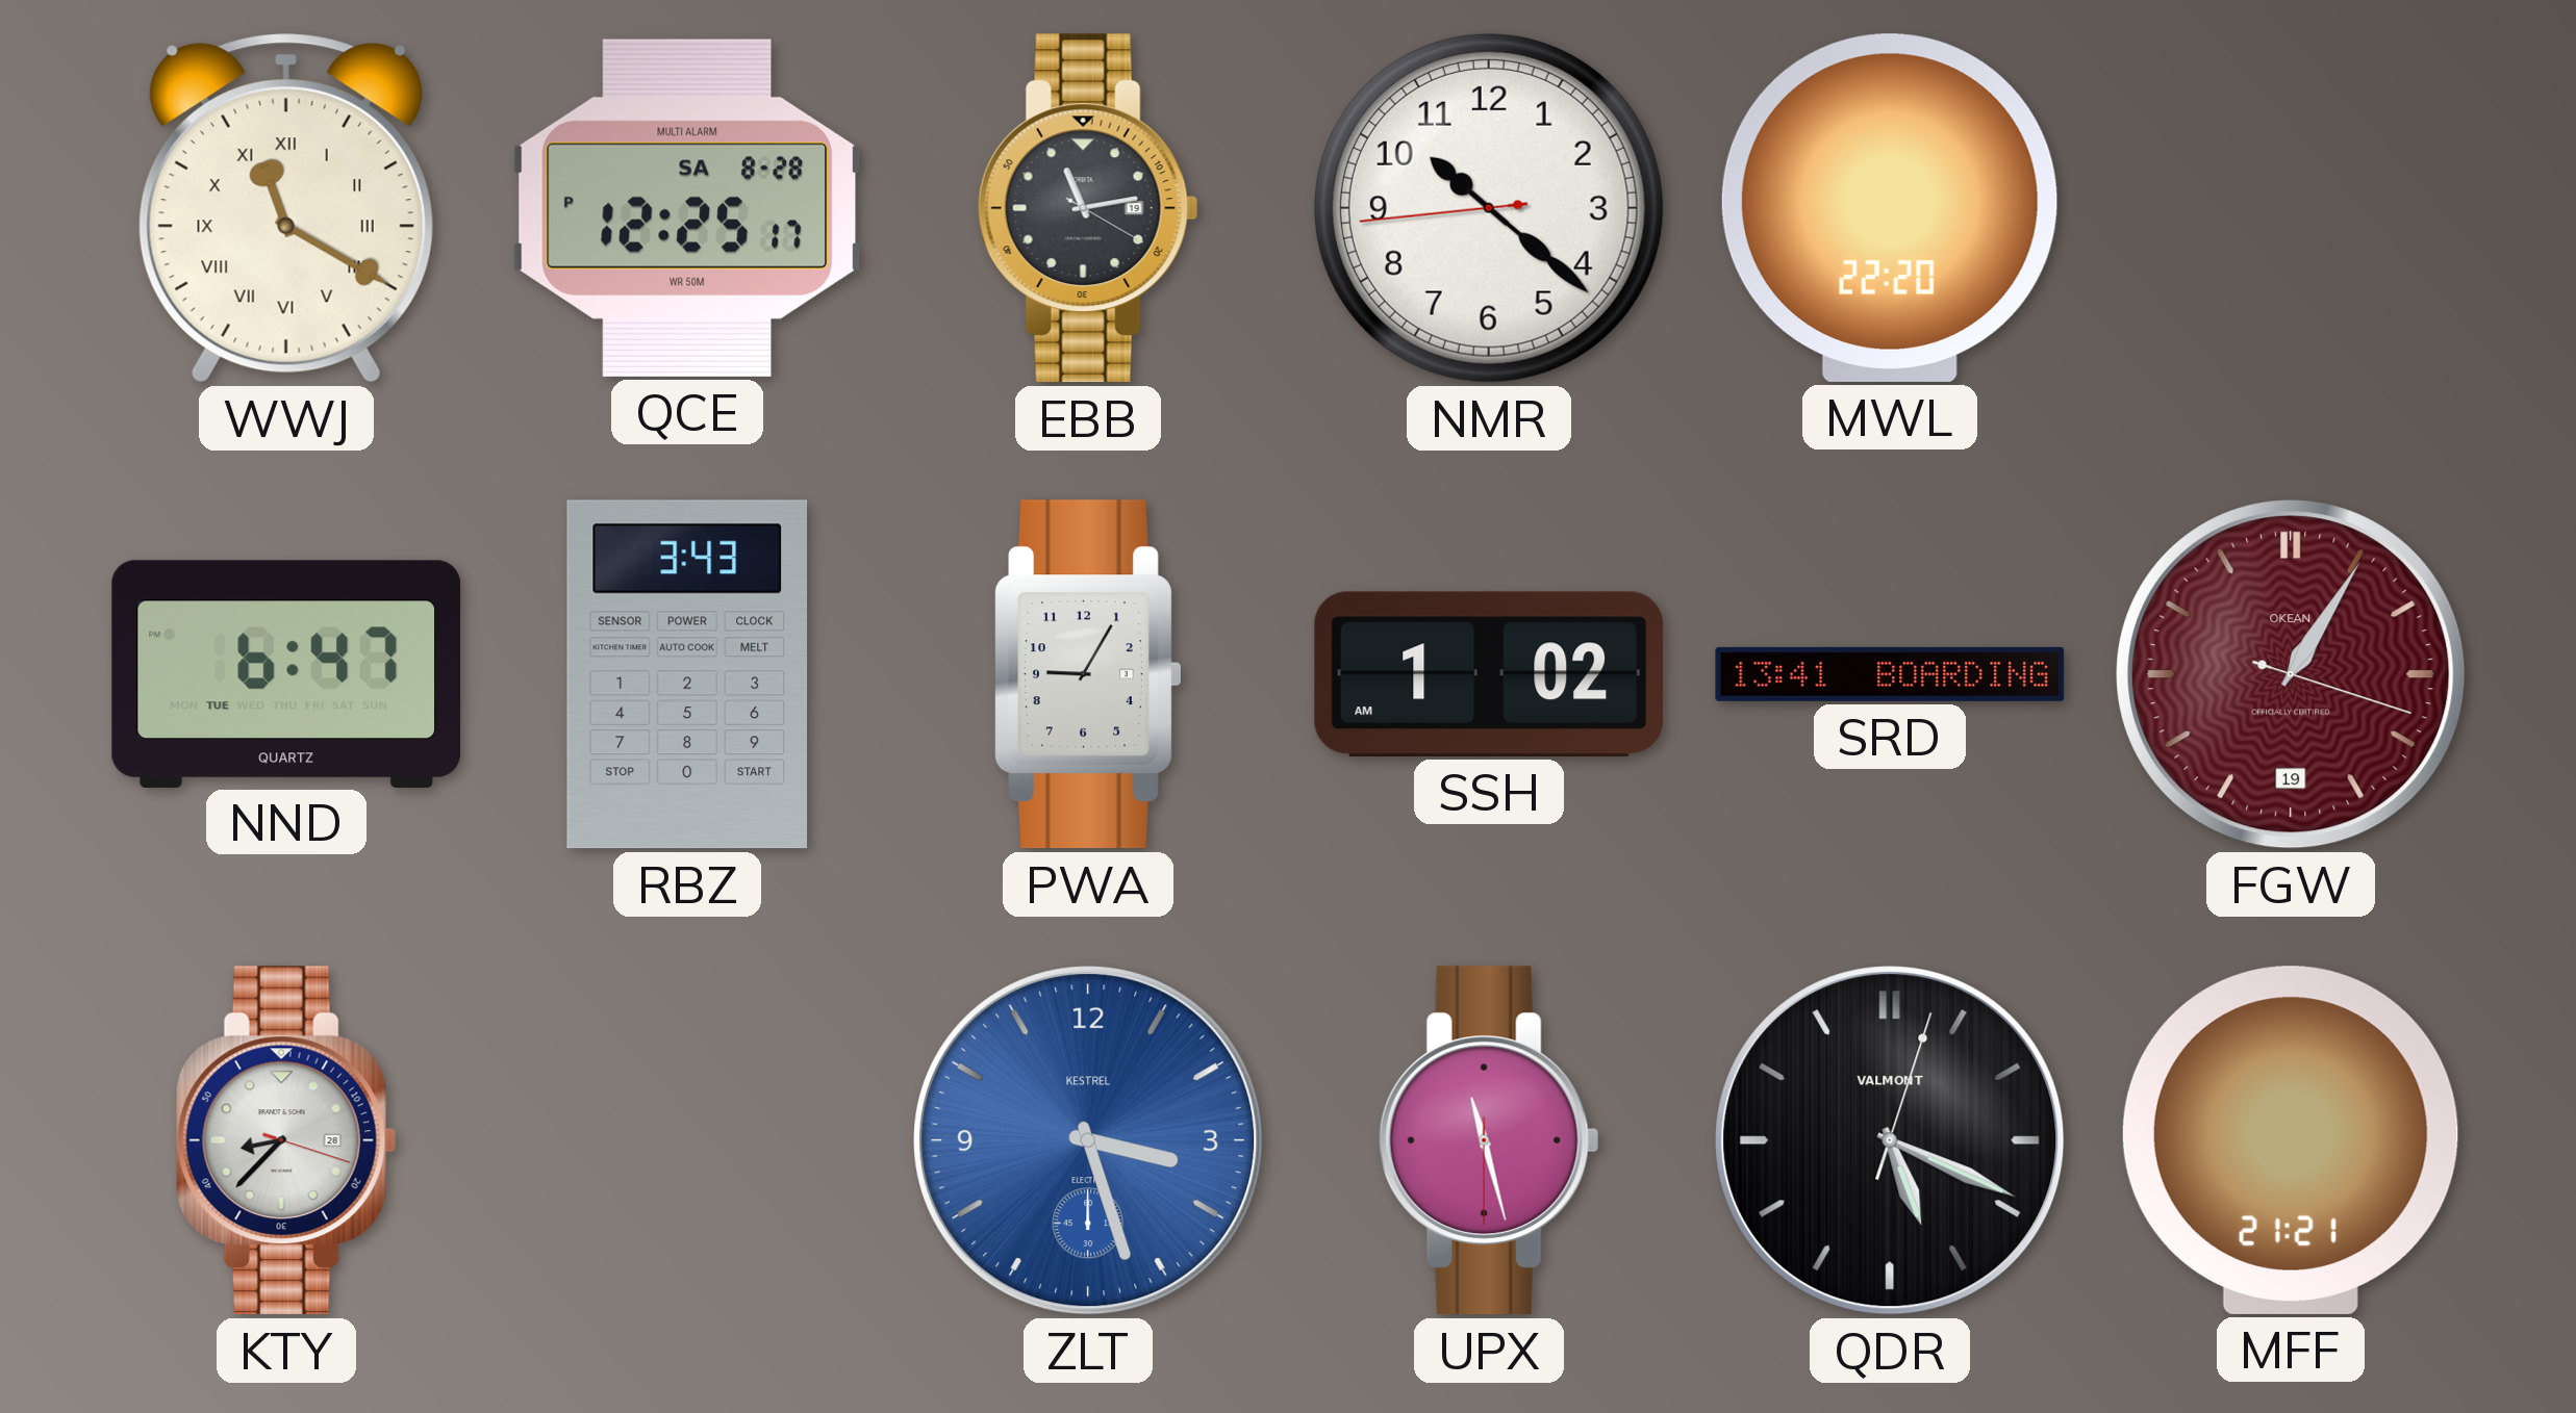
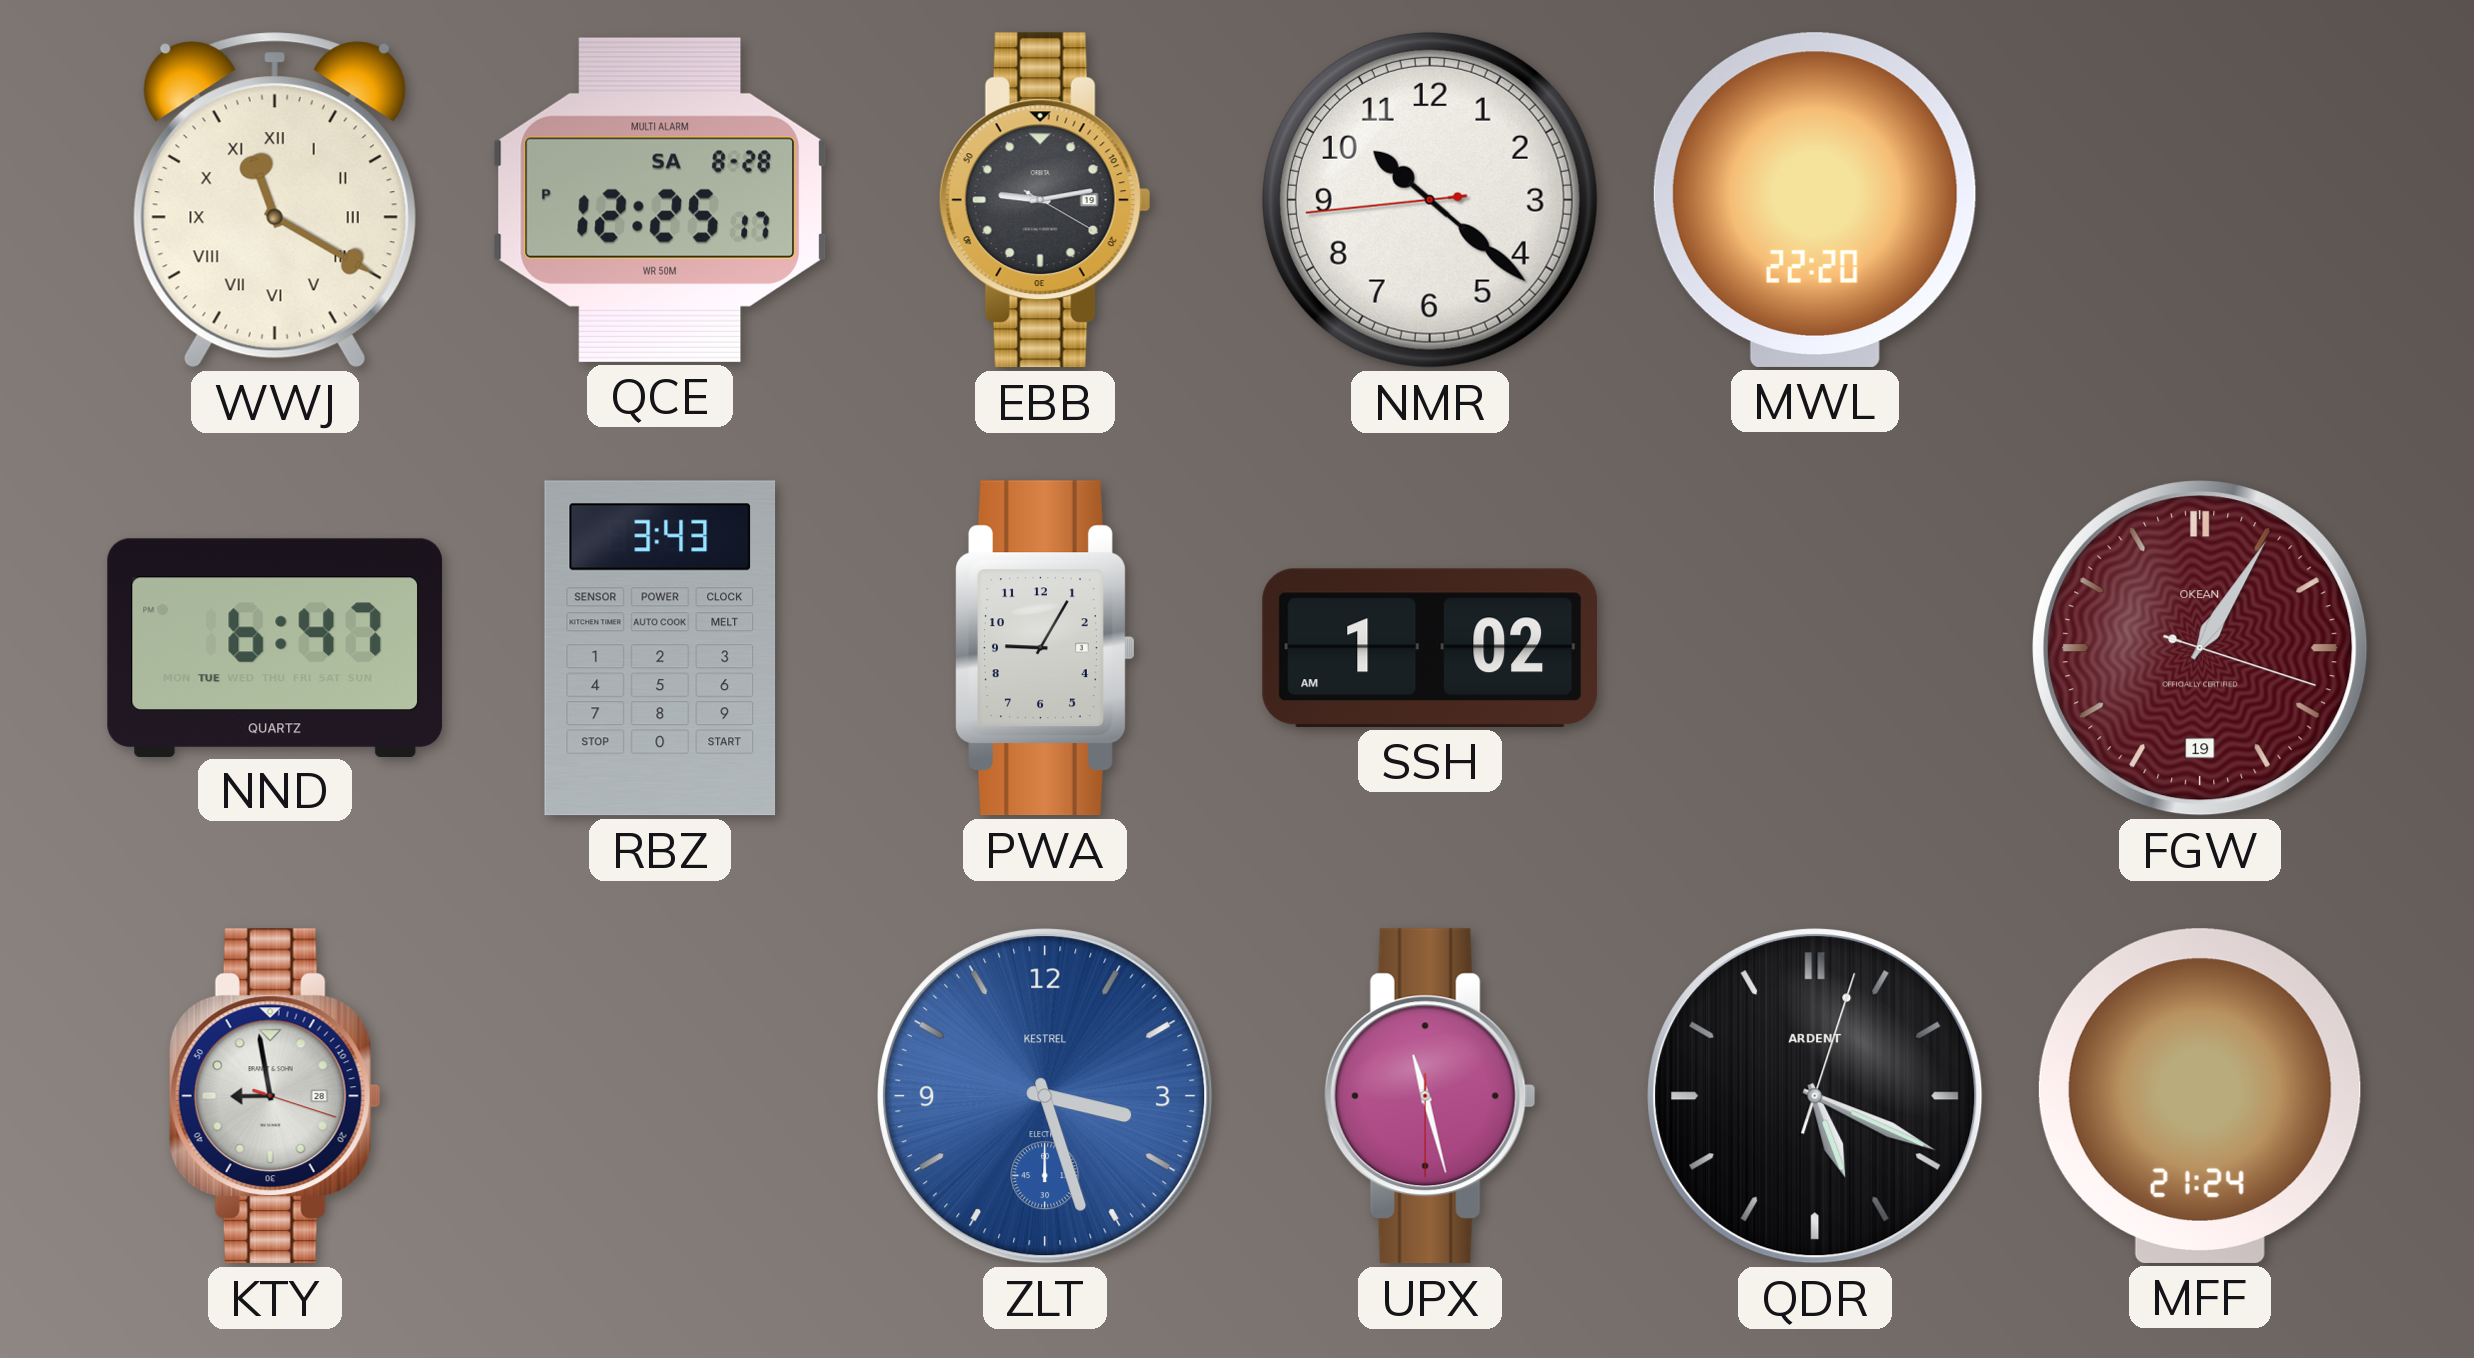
EBB: 11:13 -> 9:13
SRD: 13:41 -> none
KTY: 8:37 -> 8:58
QDR brand: VALMONT -> ARDENT
MFF: 21:21 -> 21:24
